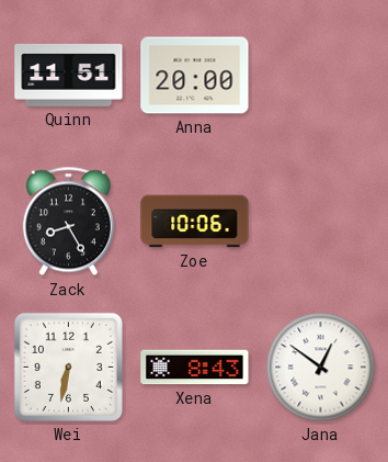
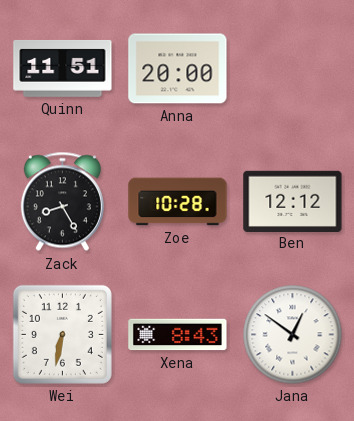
Zoe: 10:06 -> 10:28
Ben: none -> 12:12
